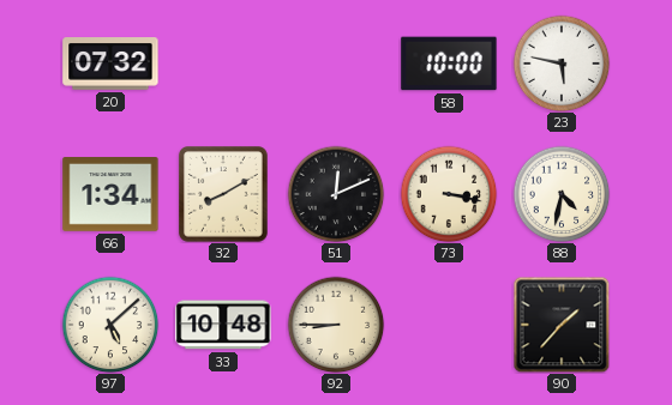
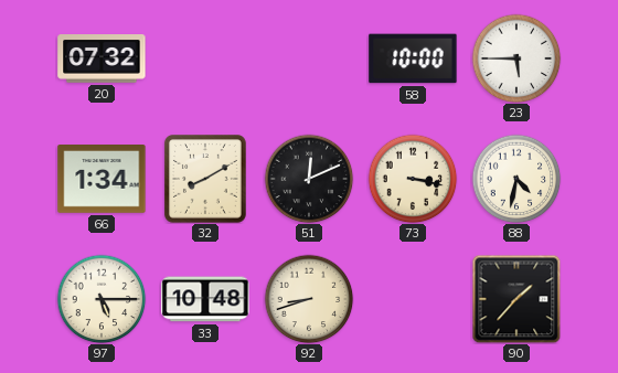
23: 5:47 -> 5:45
97: 5:08 -> 5:15
92: 8:45 -> 8:42
